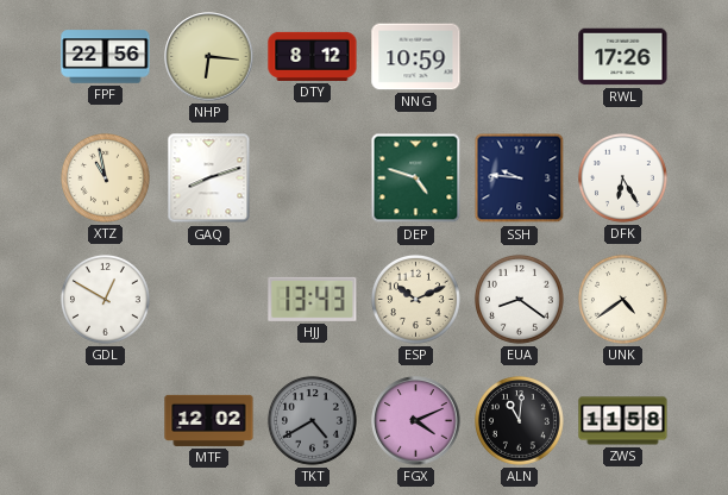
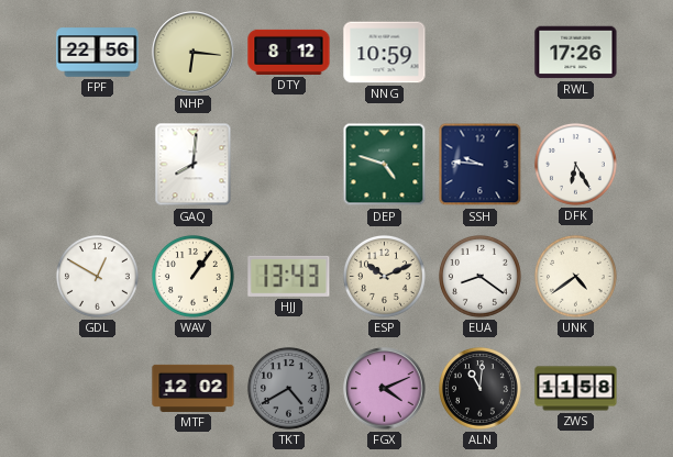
XTZ: 10:58 -> none
GAQ: 8:12 -> 8:01
WAV: none -> 1:06
